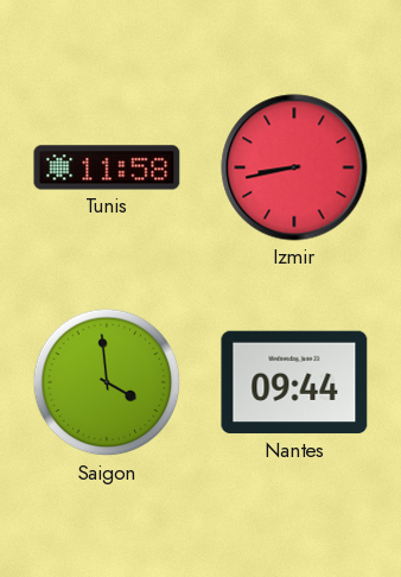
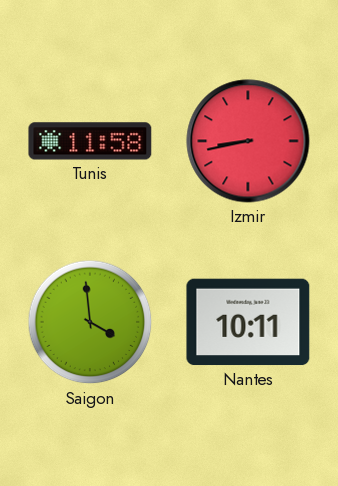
Nantes: 09:44 -> 10:11
